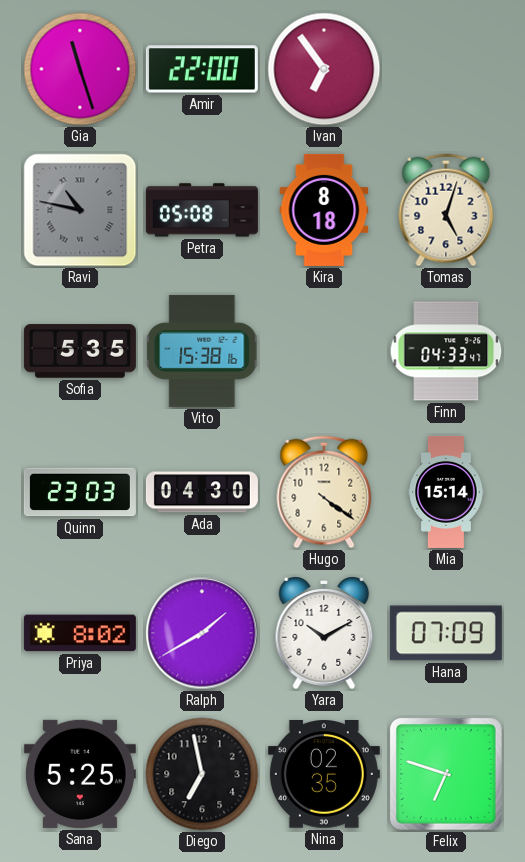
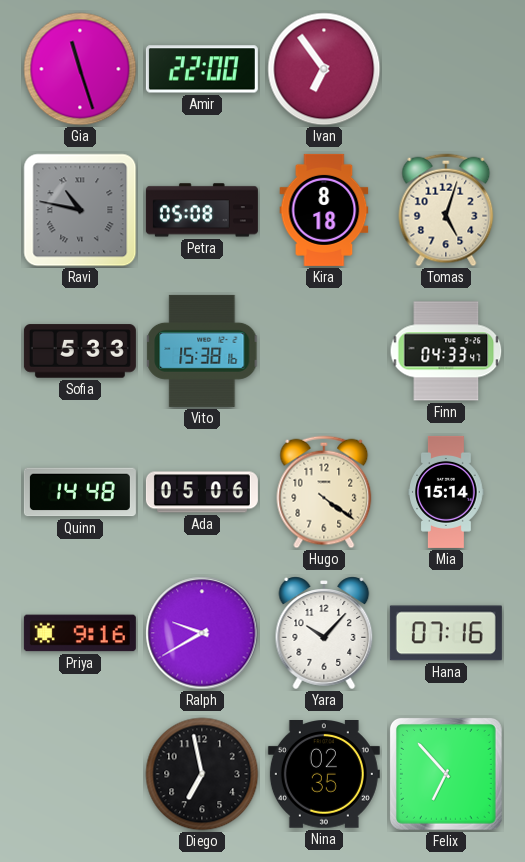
Sofia: 5:35 -> 5:33
Quinn: 23:03 -> 14:48
Ada: 04:30 -> 05:06
Priya: 8:02 -> 9:16
Ralph: 1:40 -> 9:40
Yara: 10:10 -> 10:07
Hana: 07:09 -> 07:16
Sana: 5:25 -> none
Felix: 6:48 -> 6:53
